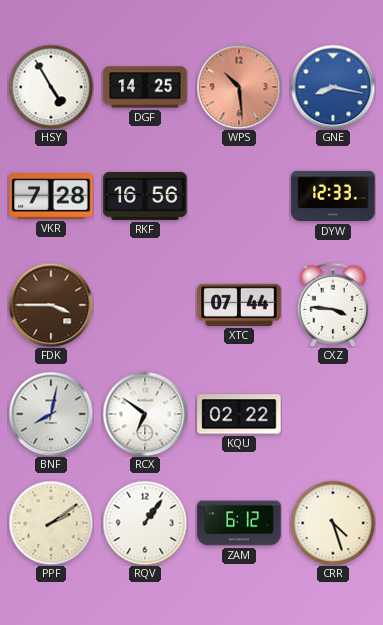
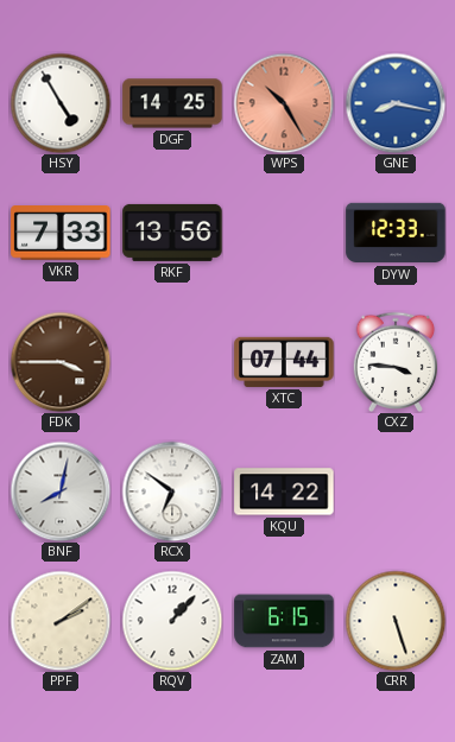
WPS: 10:29 -> 10:25
VKR: 7:28 -> 7:33
RKF: 16:56 -> 13:56
KQU: 02:22 -> 14:22
RQV: 1:06 -> 1:07
ZAM: 6:12 -> 6:15
CRR: 4:27 -> 5:27
